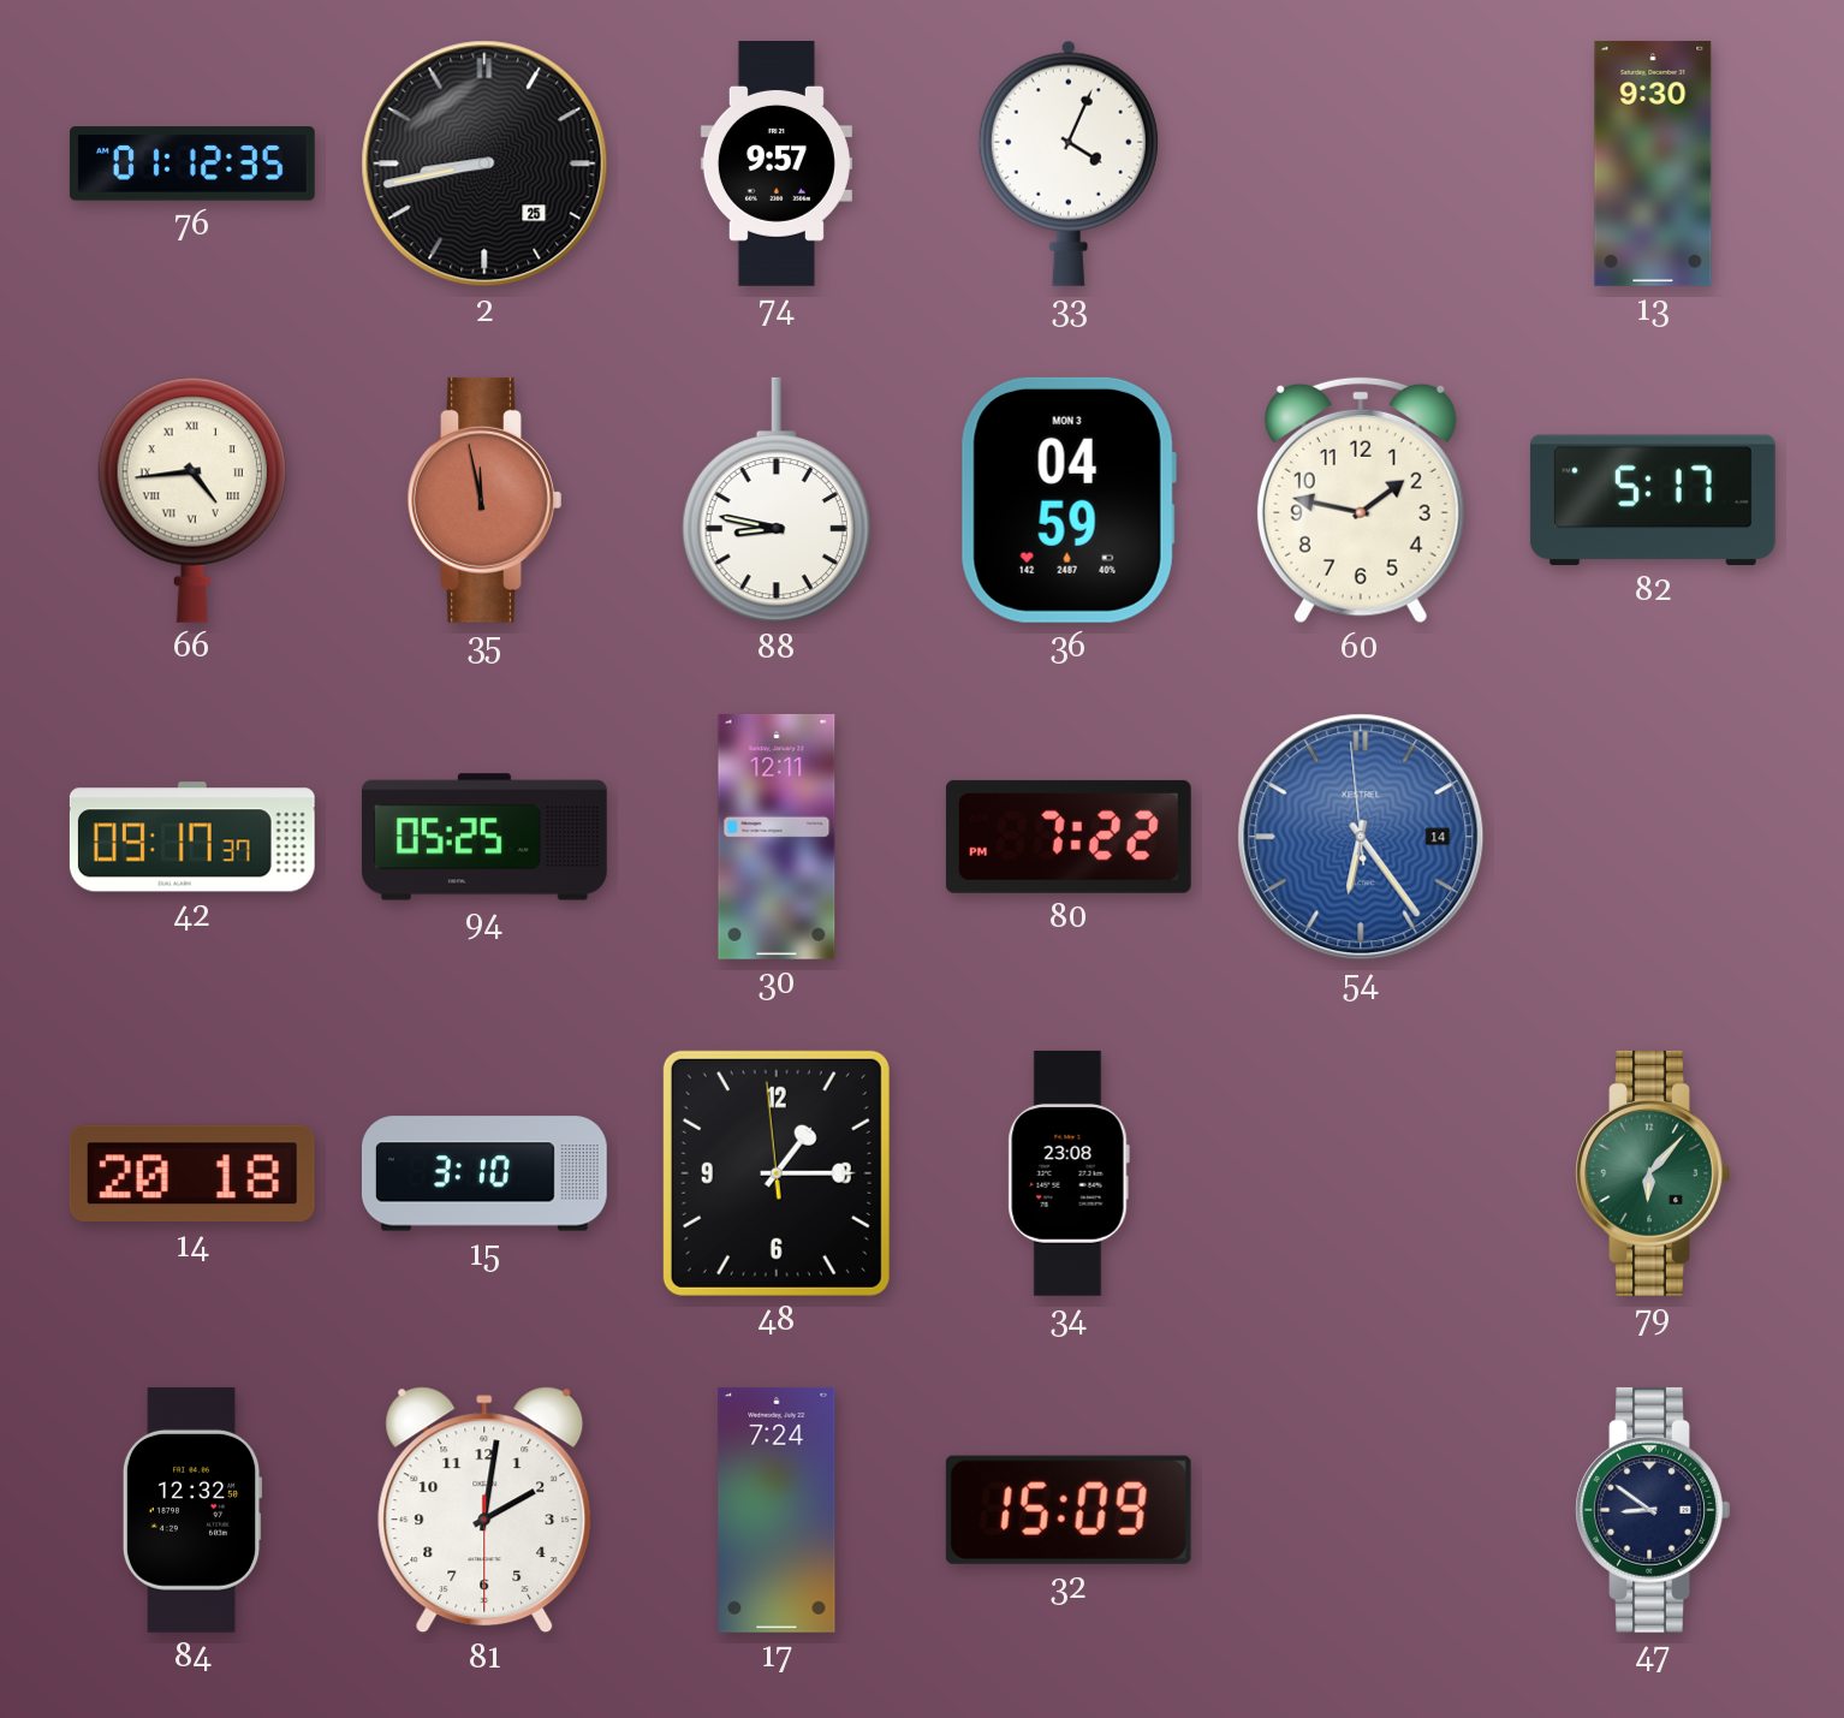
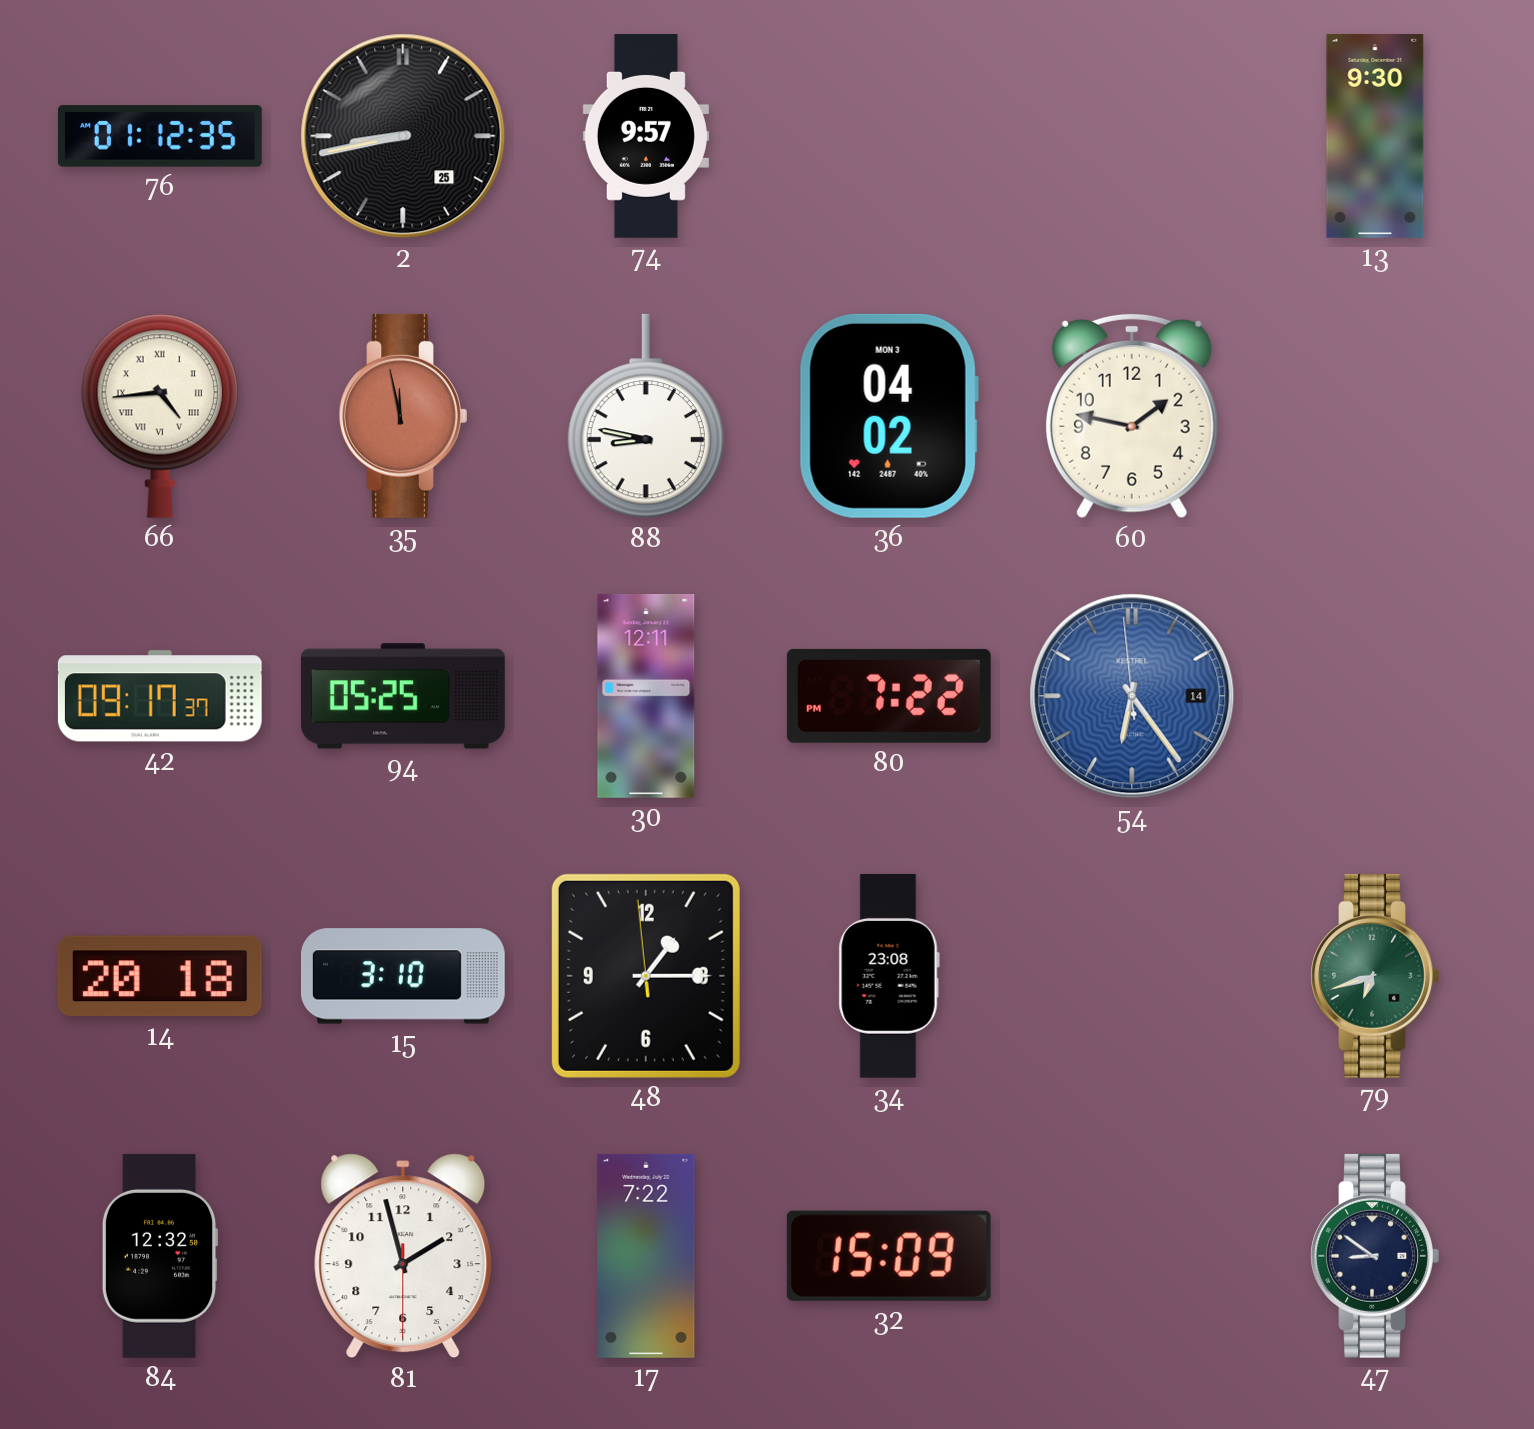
33: 4:04 -> none
36: 04:59 -> 04:02
82: 5:17 -> none
79: 6:07 -> 6:42
81: 2:01 -> 1:57
17: 7:24 -> 7:22
